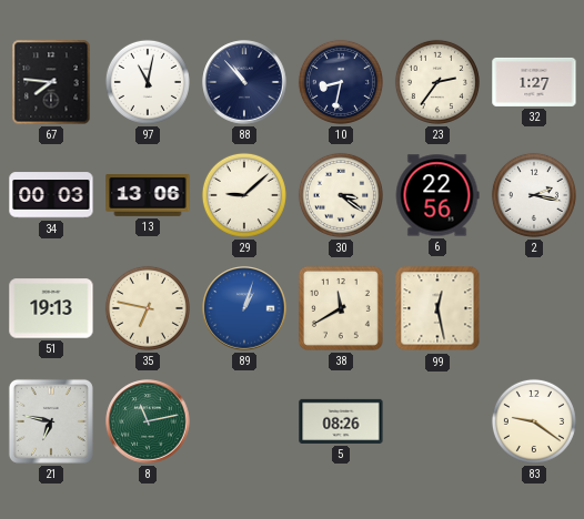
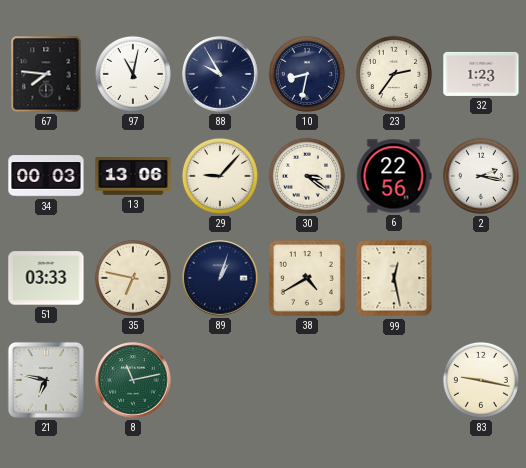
88: 10:53 -> 9:55
32: 1:27 -> 1:23
29: 9:08 -> 9:07
51: 19:13 -> 03:33
89 dial: blue -> navy
38: 11:40 -> 4:40
5: 08:26 -> none
83: 9:21 -> 9:17
